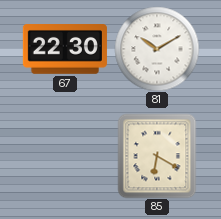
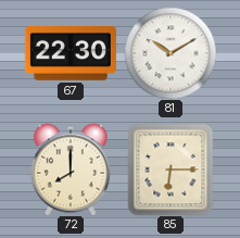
72: none -> 8:00
85: 6:20 -> 6:15
